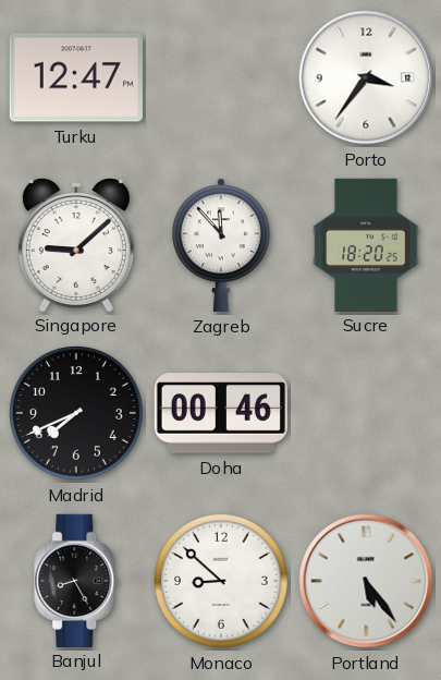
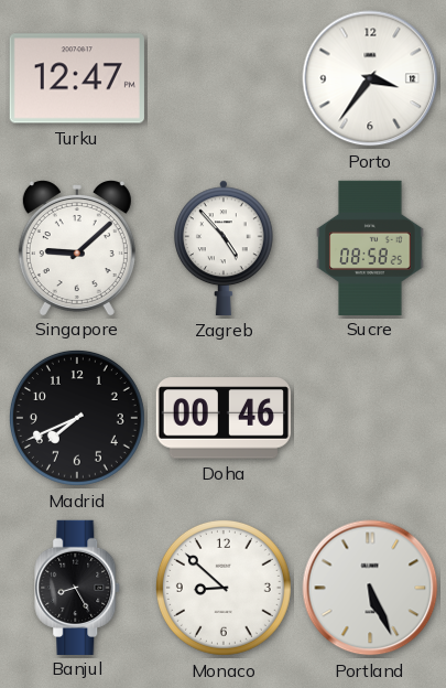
Zagreb: 11:53 -> 4:53
Sucre: 18:20 -> 08:58
Portland: 5:24 -> 5:26
